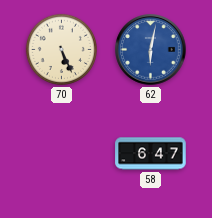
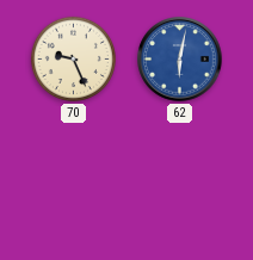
70: 5:26 -> 9:26
58: 6:47 -> none
